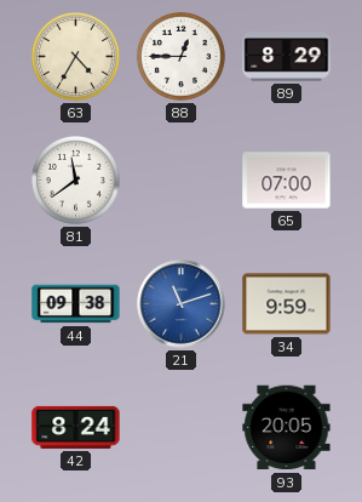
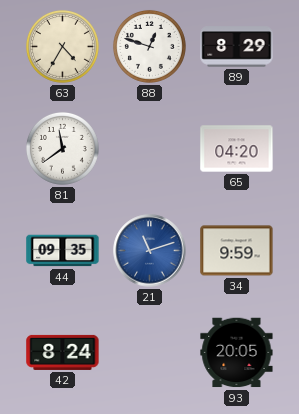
88: 12:45 -> 12:48
65: 07:00 -> 04:20
44: 09:38 -> 09:35
